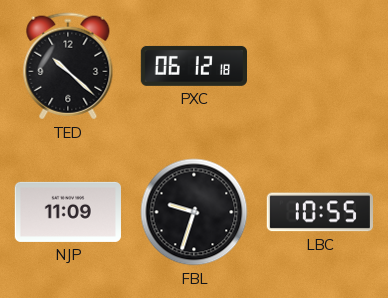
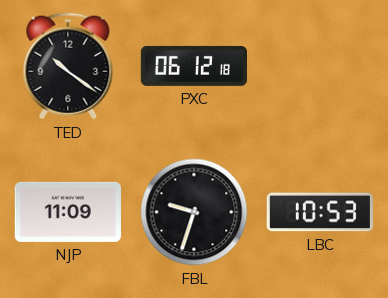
TED: 10:22 -> 10:21
LBC: 10:55 -> 10:53
